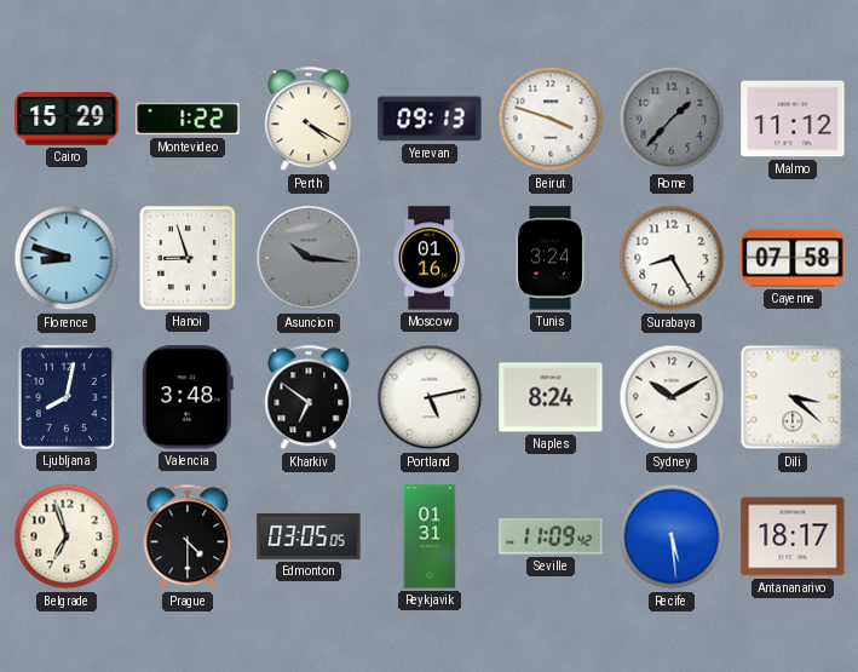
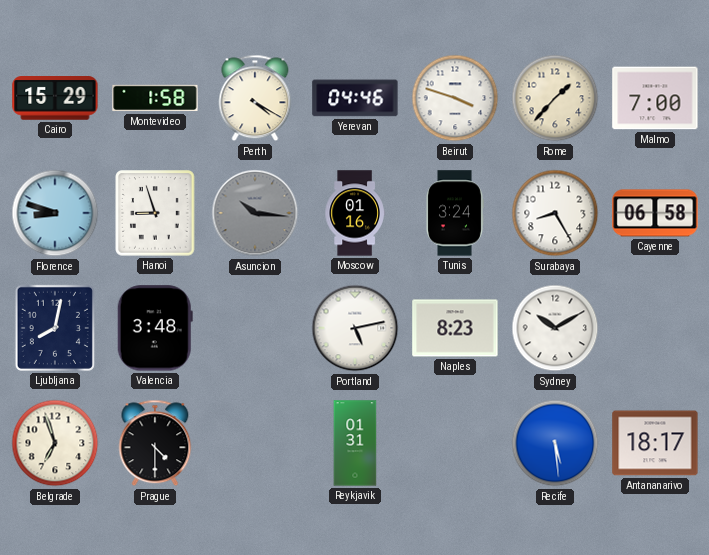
Montevideo: 1:22 -> 1:58
Yerevan: 09:13 -> 04:46
Rome dial: grey -> cream
Malmo: 11:12 -> 7:00
Cayenne: 07:58 -> 06:58
Kharkiv: 6:51 -> none
Naples: 8:24 -> 8:23
Dili: 3:22 -> none
Edmonton: 03:05 -> none
Seville: 11:09 -> none
